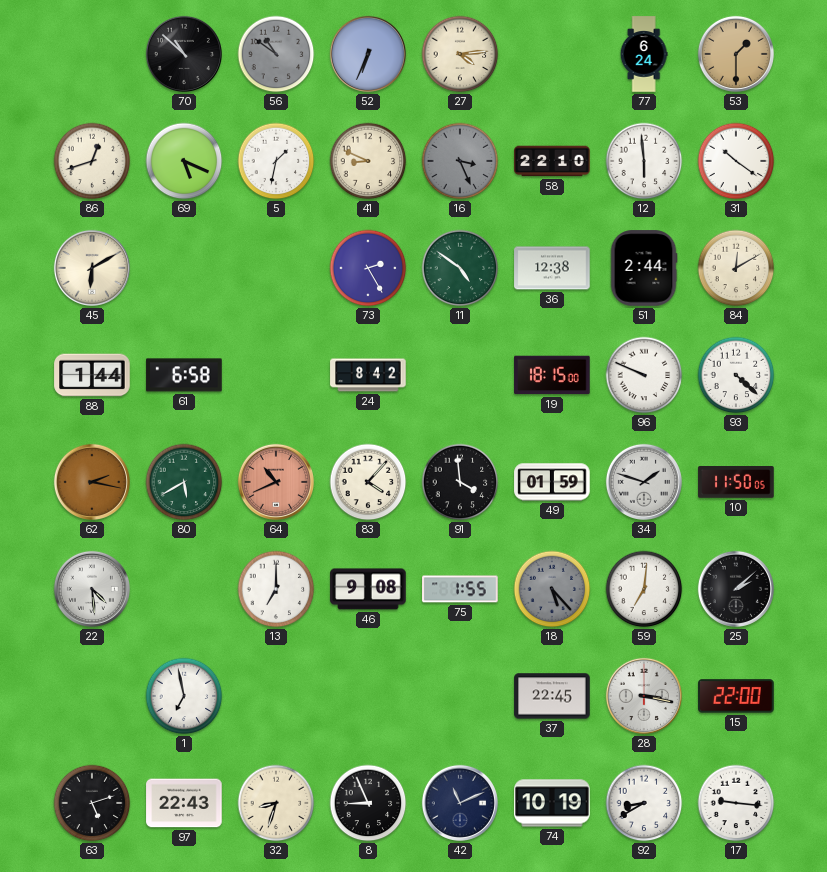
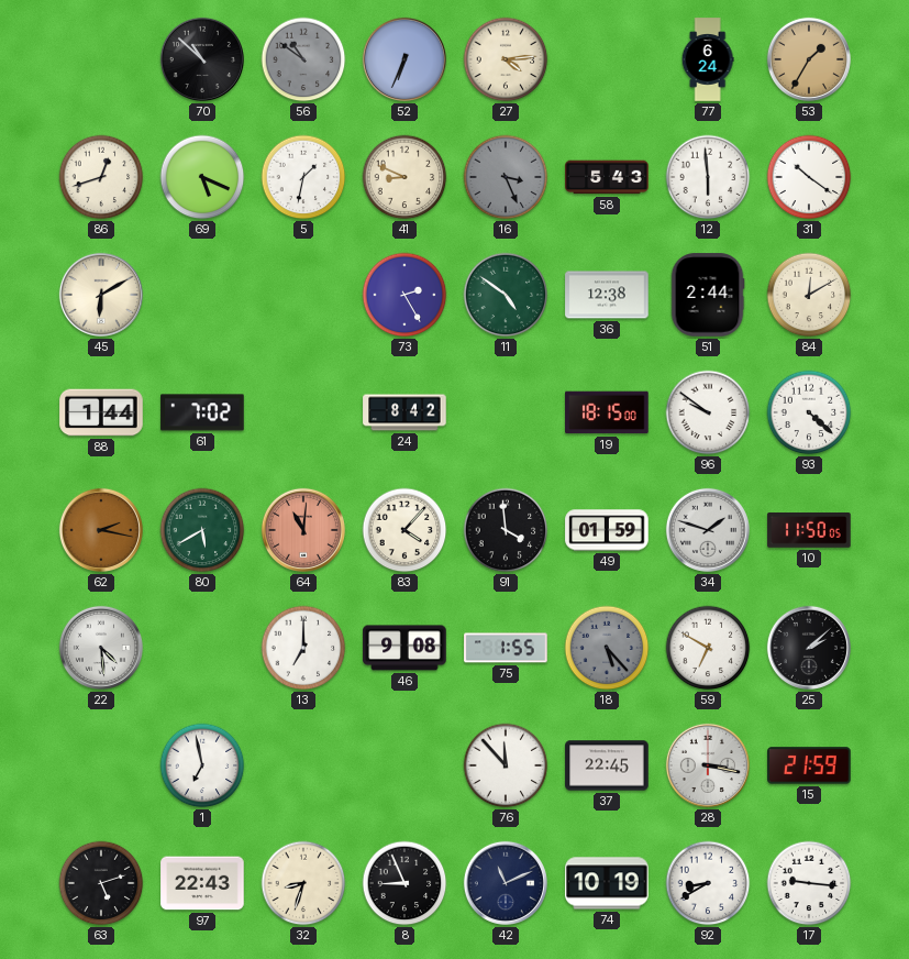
53: 1:30 -> 1:35
58: 22:10 -> 5:43
61: 6:58 -> 7:02
96: 9:49 -> 9:51
64: 10:41 -> 11:01
59: 7:01 -> 6:50
76: none -> 11:53
15: 22:00 -> 21:59
